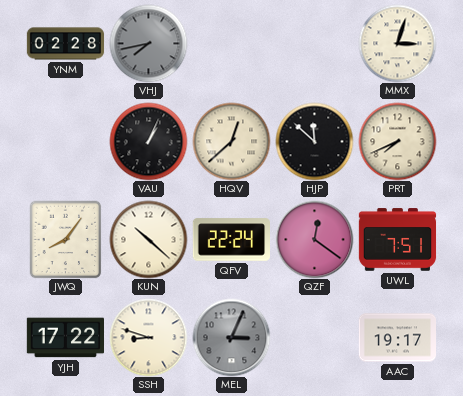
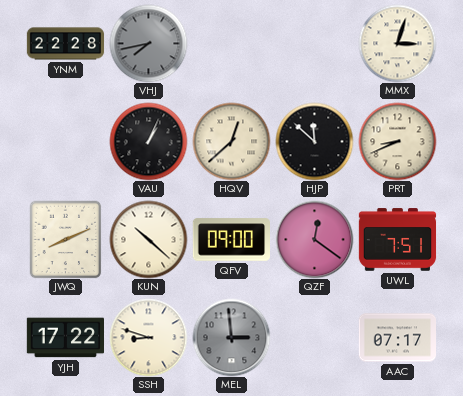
YNM: 02:28 -> 22:28
PRT: 7:41 -> 8:41
JWQ: 8:06 -> 8:11
QFV: 22:24 -> 09:00
MEL: 3:04 -> 2:59
AAC: 19:17 -> 07:17
